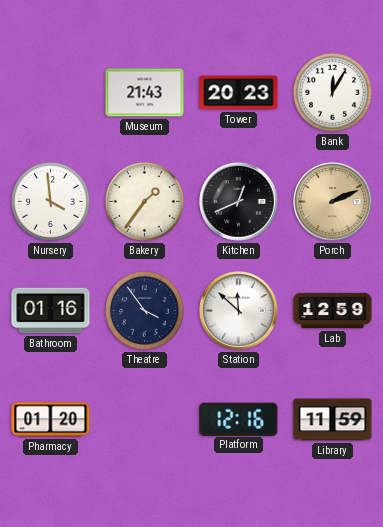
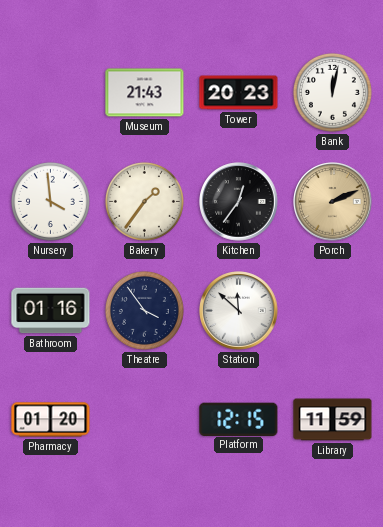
Bank: 12:05 -> 12:02
Kitchen: 12:41 -> 12:36
Lab: 12:59 -> none
Platform: 12:16 -> 12:15
